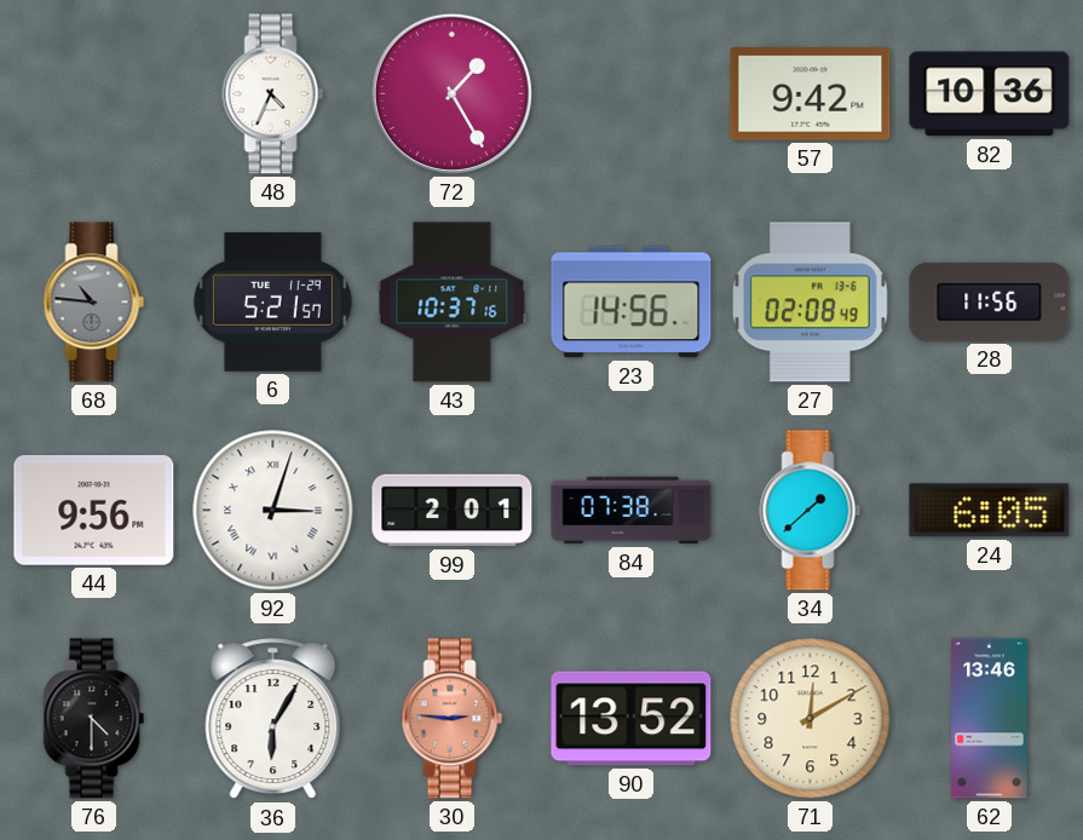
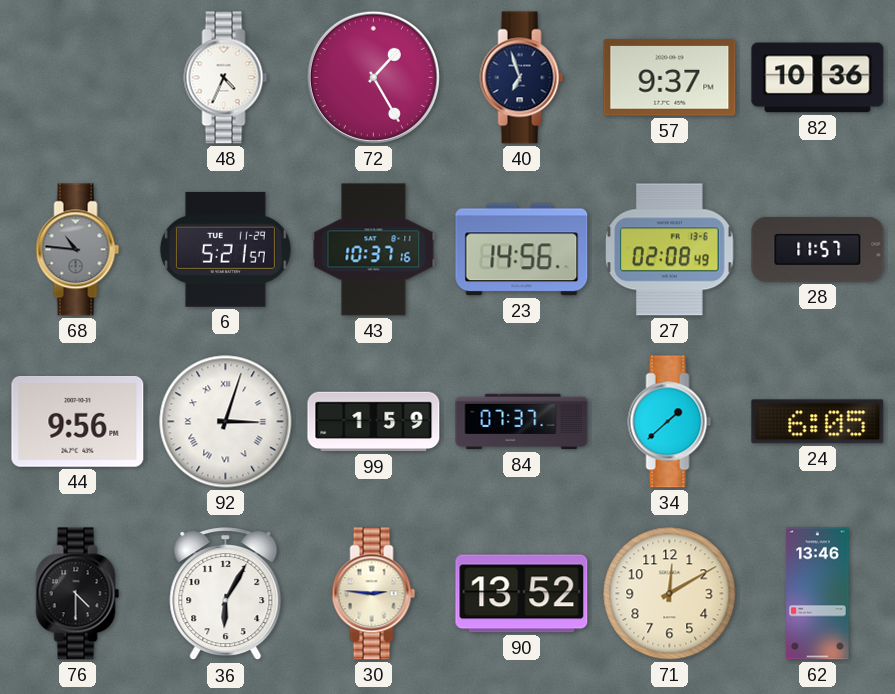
40: none -> 6:57
57: 9:42 -> 9:37
28: 11:56 -> 11:57
99: 2:01 -> 1:59
84: 07:38 -> 07:37
30 dial: salmon -> cream
